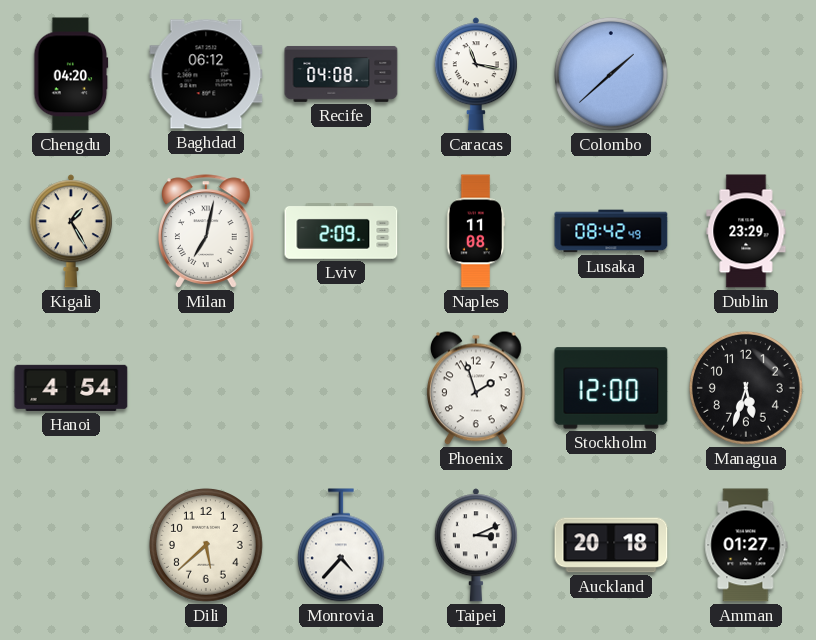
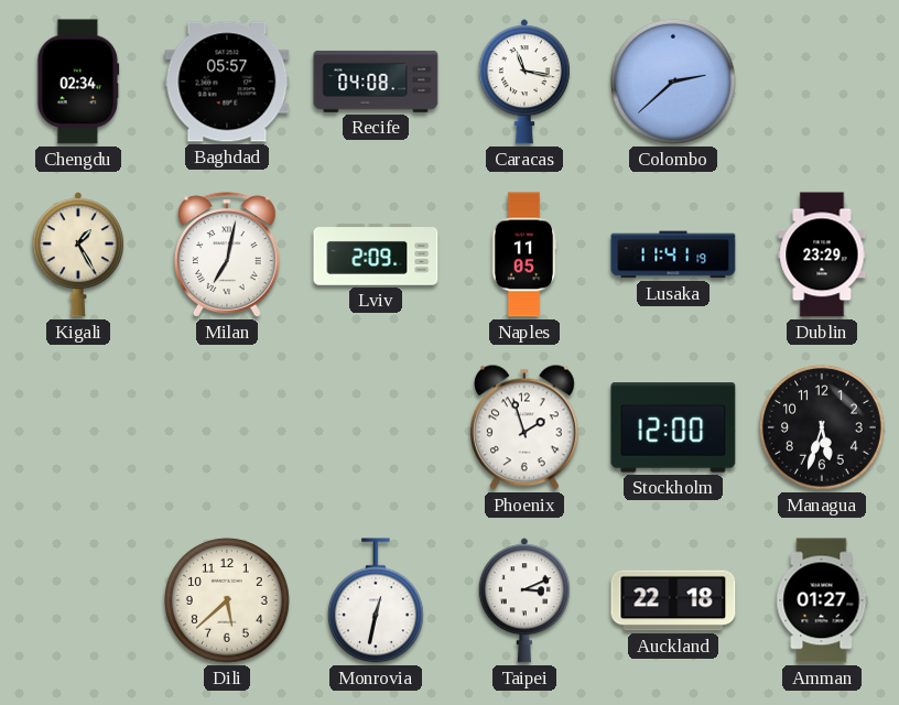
Chengdu: 04:20 -> 02:34
Baghdad: 06:12 -> 05:57
Colombo: 1:38 -> 2:38
Naples: 11:08 -> 11:05
Lusaka: 08:42 -> 11:41
Hanoi: 4:54 -> none
Monrovia: 4:37 -> 12:32
Auckland: 20:18 -> 22:18
